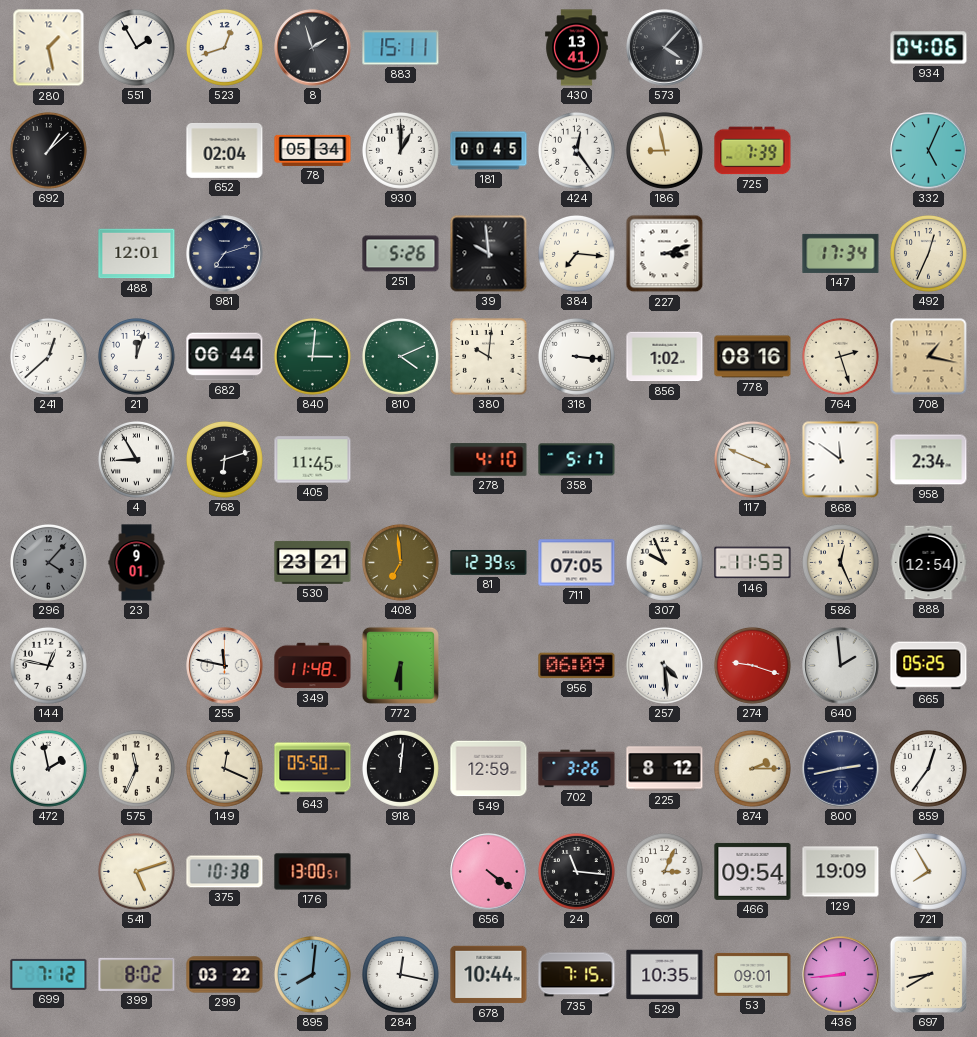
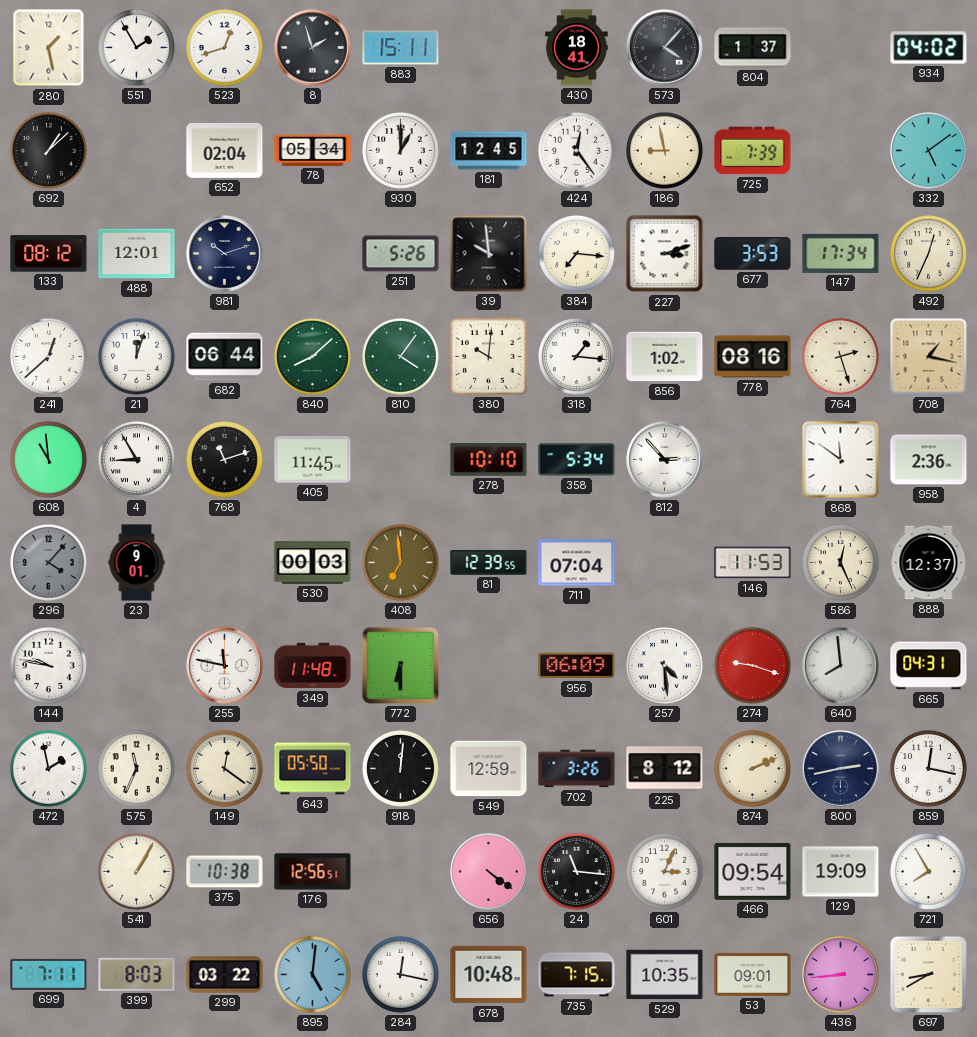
430: 13:41 -> 18:41
804: none -> 1:37
934: 04:06 -> 04:02
181: 00:45 -> 12:45
332: 5:04 -> 5:09
133: none -> 08:12
981: 7:12 -> 10:12
677: none -> 3:53
840: 3:01 -> 8:08
810: 4:11 -> 4:06
318: 3:16 -> 1:16
608: none -> 10:59
768: 6:12 -> 11:12
278: 4:10 -> 10:10
358: 5:17 -> 5:34
812: none -> 2:53
117: 3:49 -> none
958: 2:34 -> 2:36
530: 23:21 -> 00:03
711: 07:05 -> 07:04
307: 9:56 -> none
888: 12:54 -> 12:37
144: 12:47 -> 9:47
640: 1:59 -> 7:59
665: 05:25 -> 04:31
149: 12:19 -> 12:21
874: 2:15 -> 2:11
859: 12:36 -> 12:17
541: 5:12 -> 1:05
176: 13:00 -> 12:56
699: 7:12 -> 7:11
399: 8:02 -> 8:03
895: 8:01 -> 5:01
678: 10:44 -> 10:48
